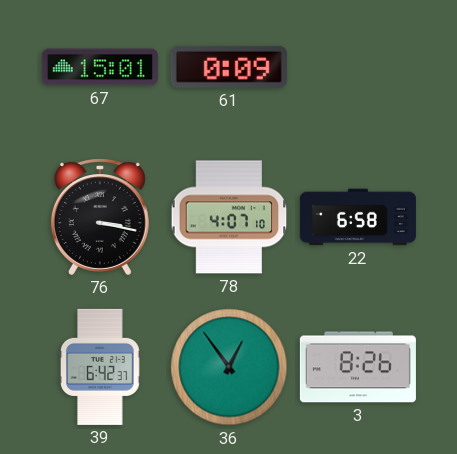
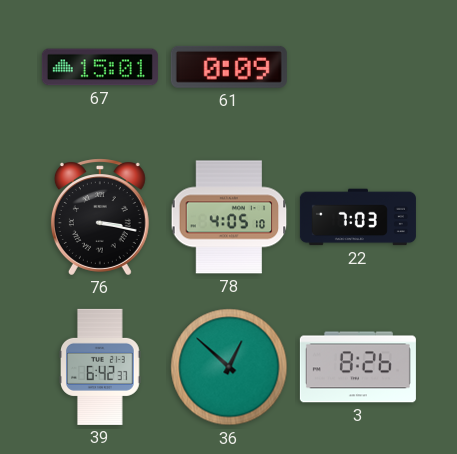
78: 4:07 -> 4:05
22: 6:58 -> 7:03
36: 12:54 -> 12:52
